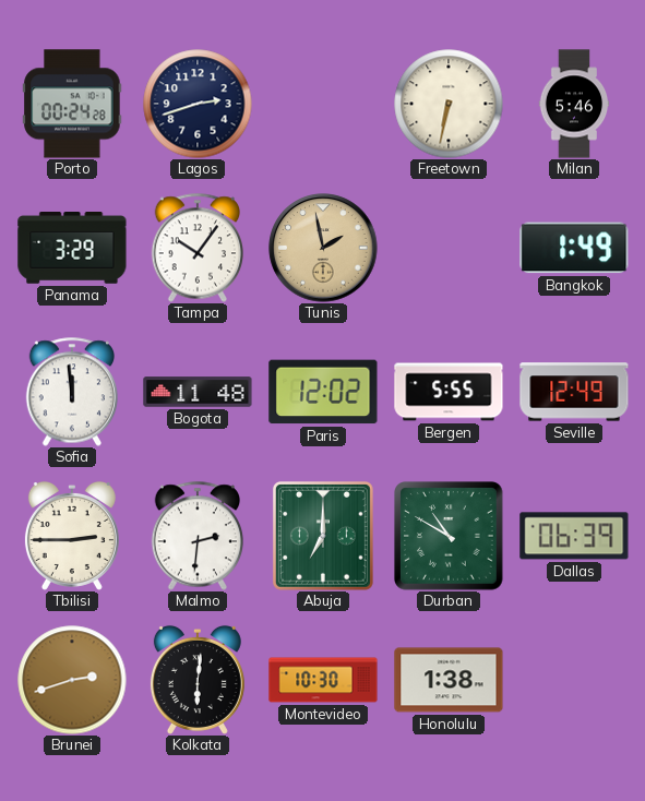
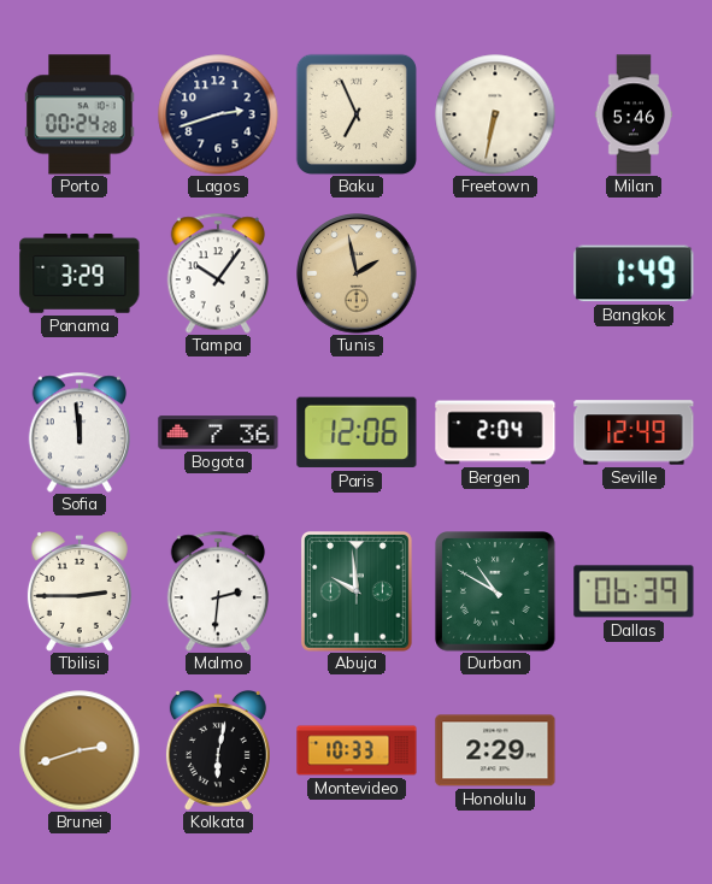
Baku: none -> 6:56
Bogota: 11:48 -> 7:36
Paris: 12:02 -> 12:06
Bergen: 5:55 -> 2:04
Abuja: 7:00 -> 9:59
Kolkata: 6:01 -> 6:02
Montevideo: 10:30 -> 10:33
Honolulu: 1:38 -> 2:29
